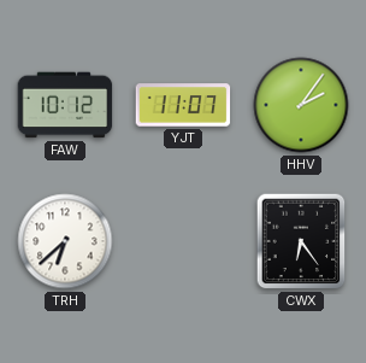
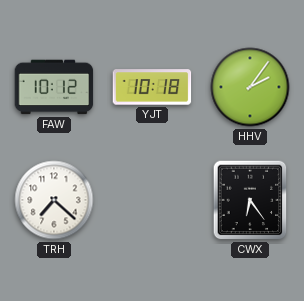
YJT: 11:07 -> 10:18
TRH: 6:38 -> 7:22
